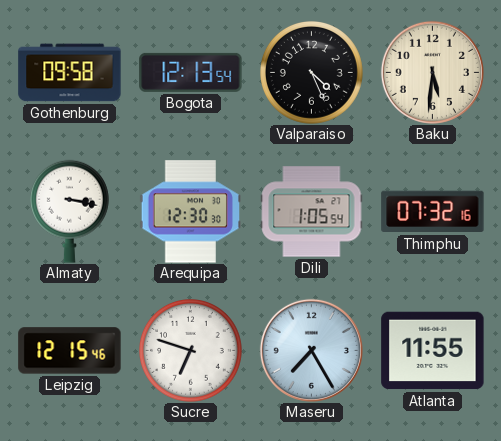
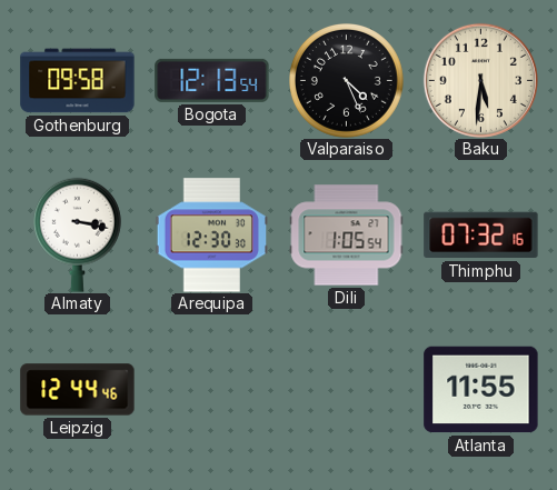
Leipzig: 12:15 -> 12:44
Sucre: 6:48 -> none
Maseru: 7:25 -> none
